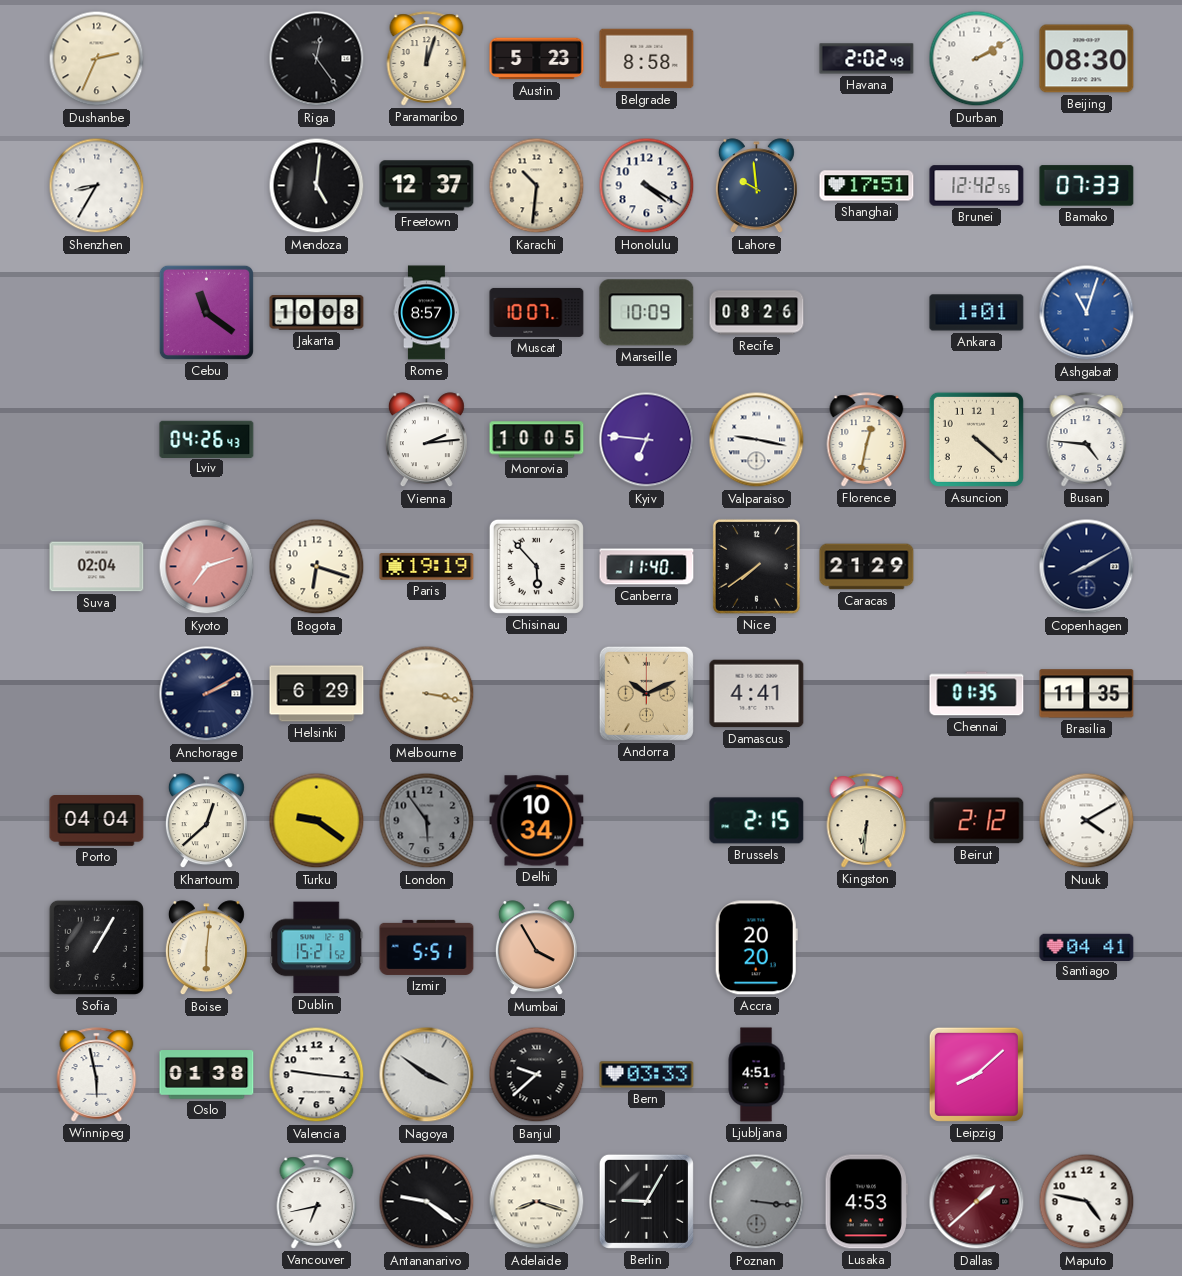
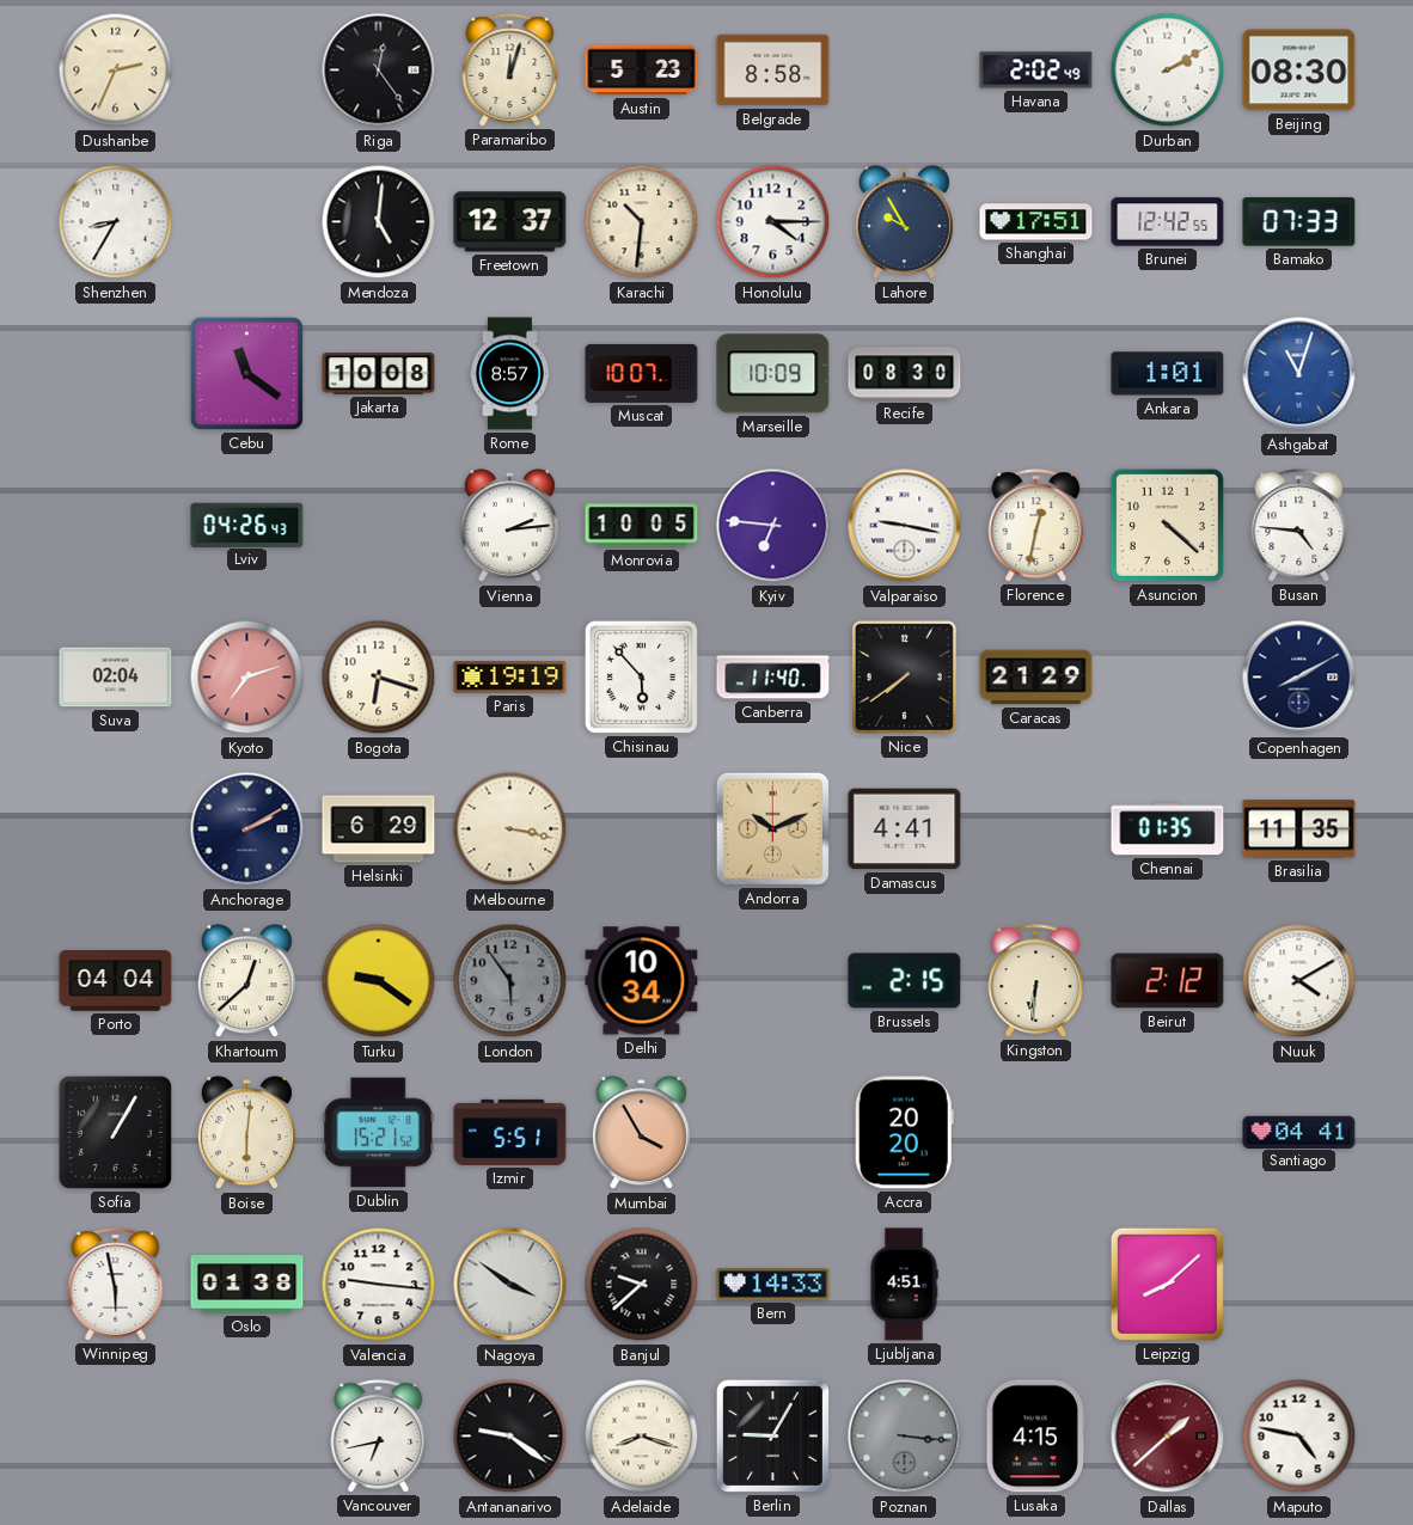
Honolulu: 4:20 -> 4:15
Lahore: 9:59 -> 9:55
Recife: 08:26 -> 08:30
Bern: 03:33 -> 14:33
Lusaka: 4:53 -> 4:15
